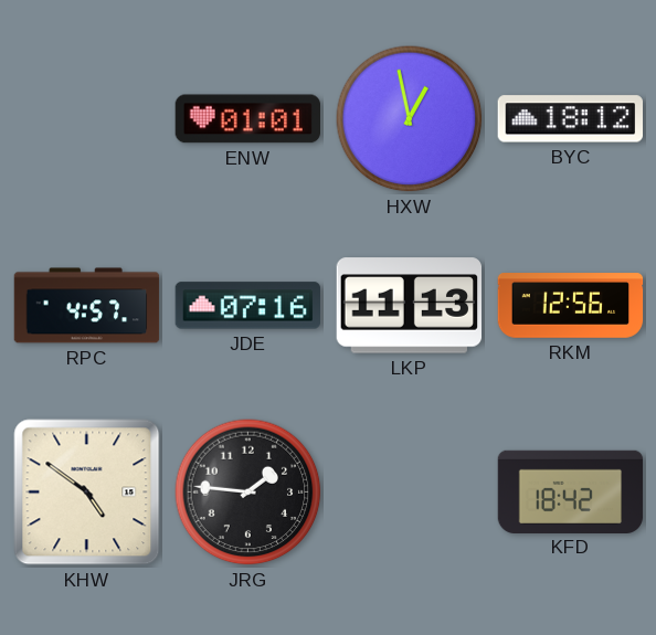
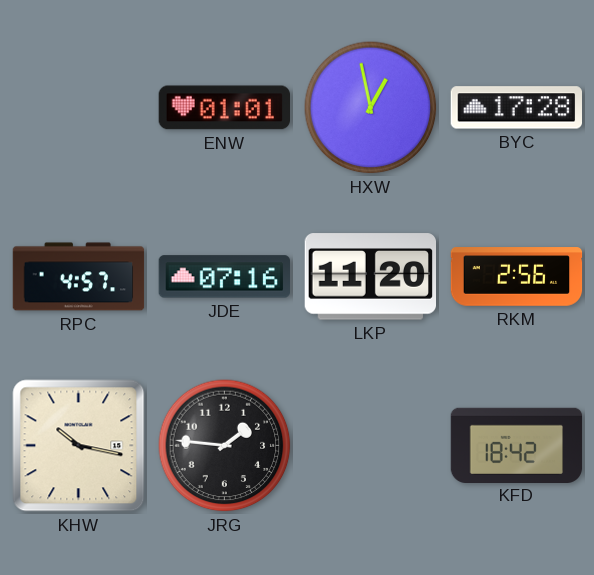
BYC: 18:12 -> 17:28
LKP: 11:13 -> 11:20
RKM: 12:56 -> 2:56
KHW: 4:51 -> 10:17
